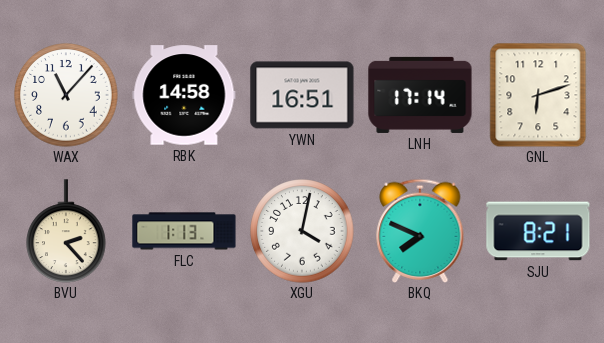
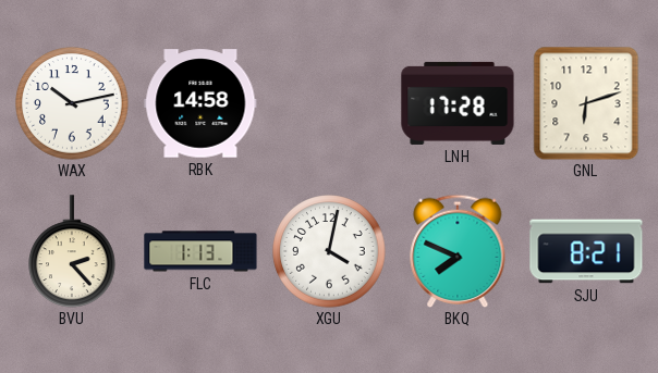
WAX: 11:07 -> 10:13
YWN: 16:51 -> none
LNH: 17:14 -> 17:28
